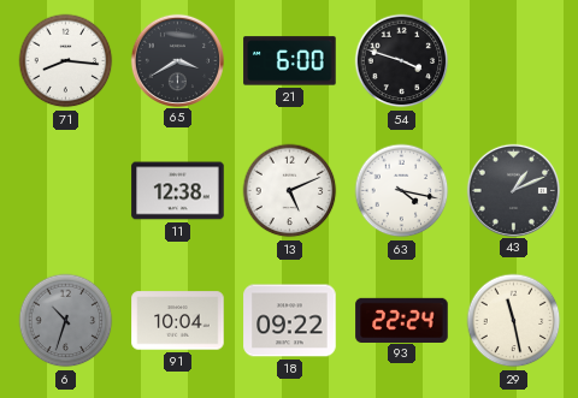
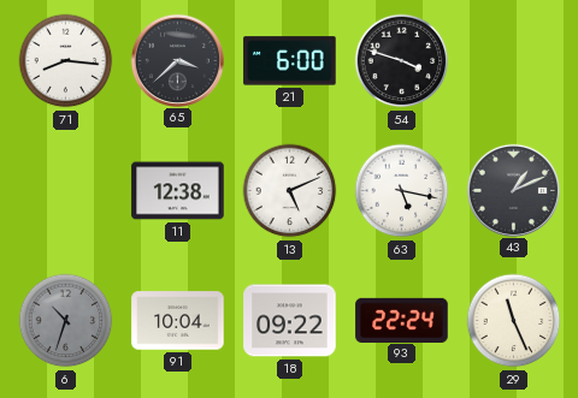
65: 3:40 -> 3:38
63: 4:17 -> 5:17
29: 11:28 -> 11:26
